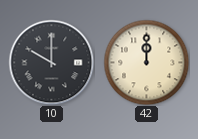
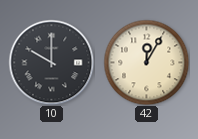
42: 12:00 -> 12:05
